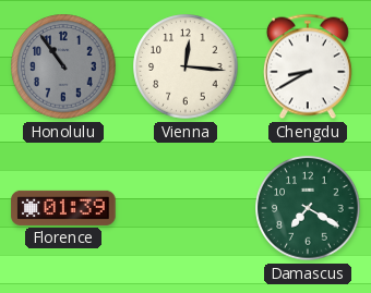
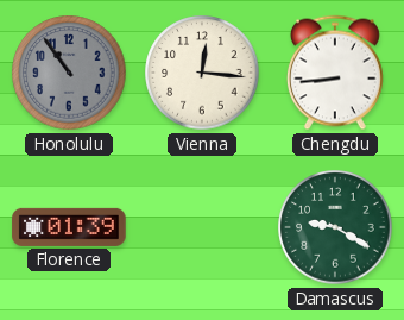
Chengdu: 8:40 -> 8:44
Damascus: 7:20 -> 9:20
